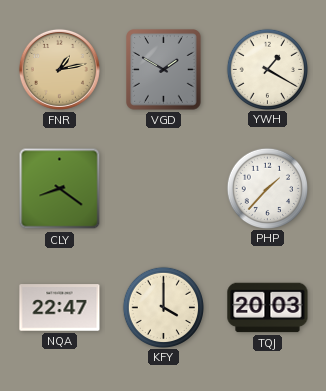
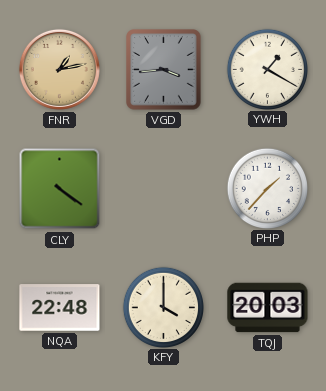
VGD: 1:50 -> 3:44
CLY: 8:21 -> 4:21
NQA: 22:47 -> 22:48
